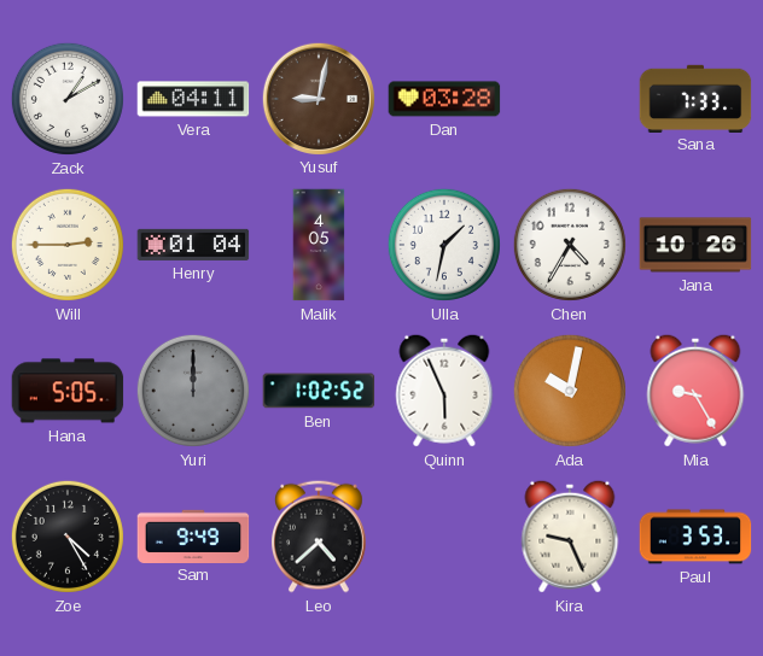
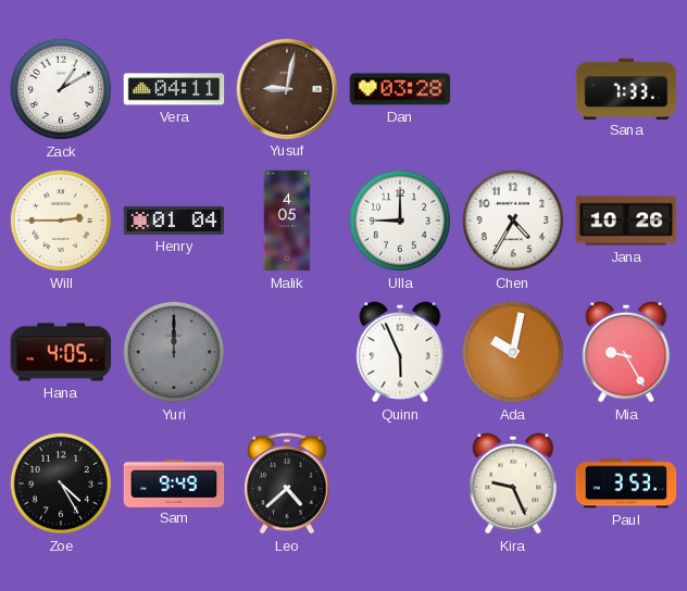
Ulla: 1:32 -> 9:00
Hana: 5:05 -> 4:05
Ben: 1:02 -> none
